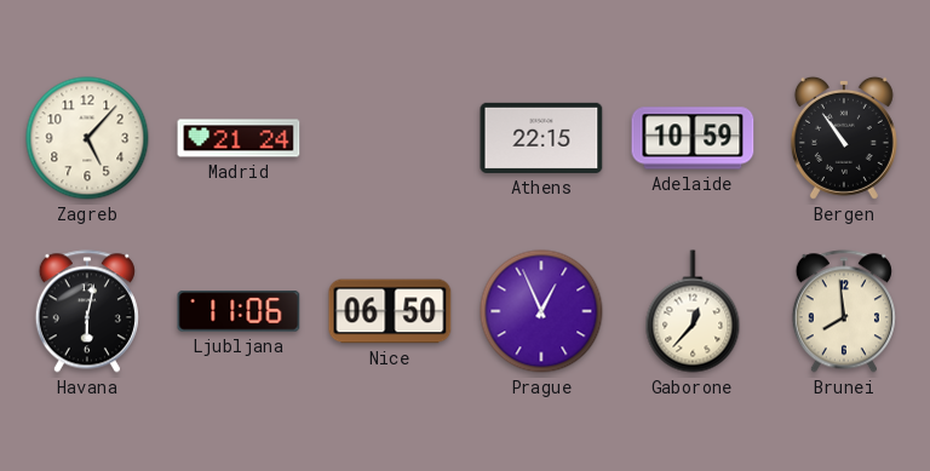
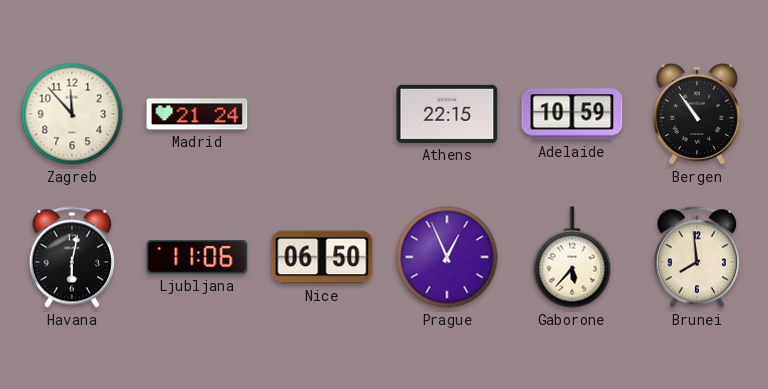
Zagreb: 5:07 -> 11:53
Gaborone: 12:37 -> 5:37
